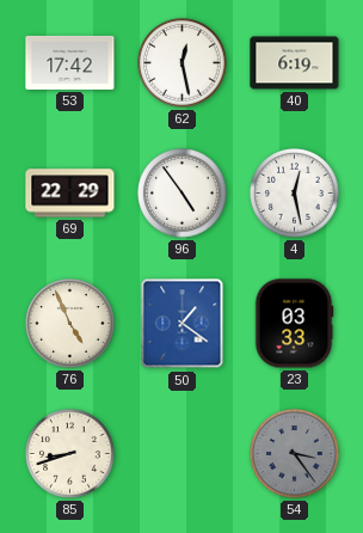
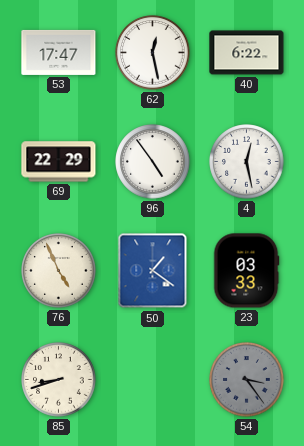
53: 17:42 -> 17:47
40: 6:19 -> 6:22
